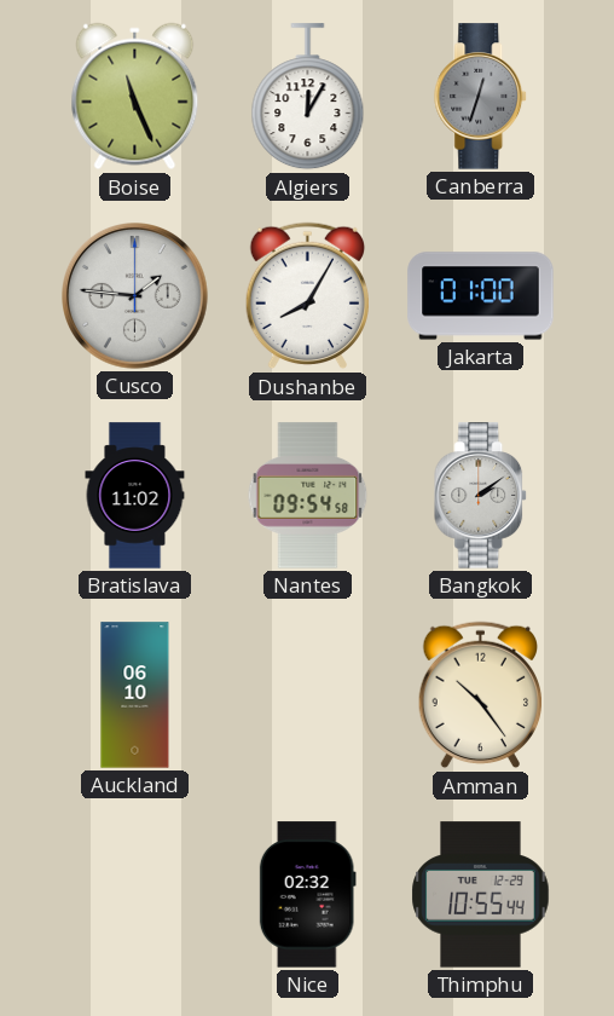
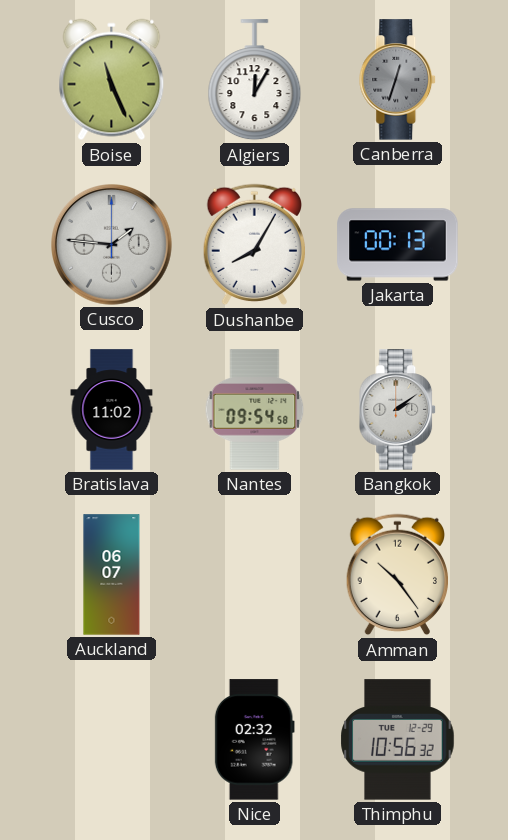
Jakarta: 01:00 -> 00:13
Auckland: 06:10 -> 06:07
Thimphu: 10:55 -> 10:56
